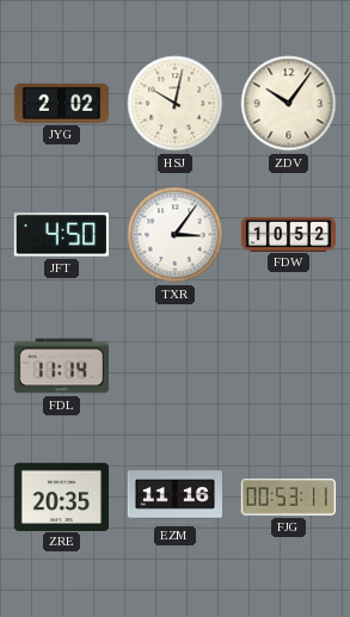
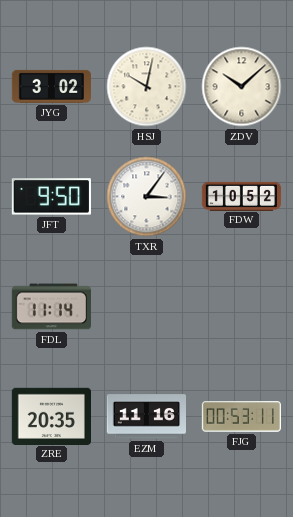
JYG: 2:02 -> 3:02
ZDV: 10:06 -> 10:08
JFT: 4:50 -> 9:50
